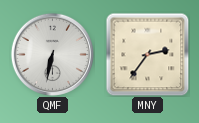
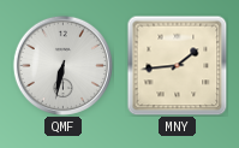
MNY: 2:36 -> 1:44
